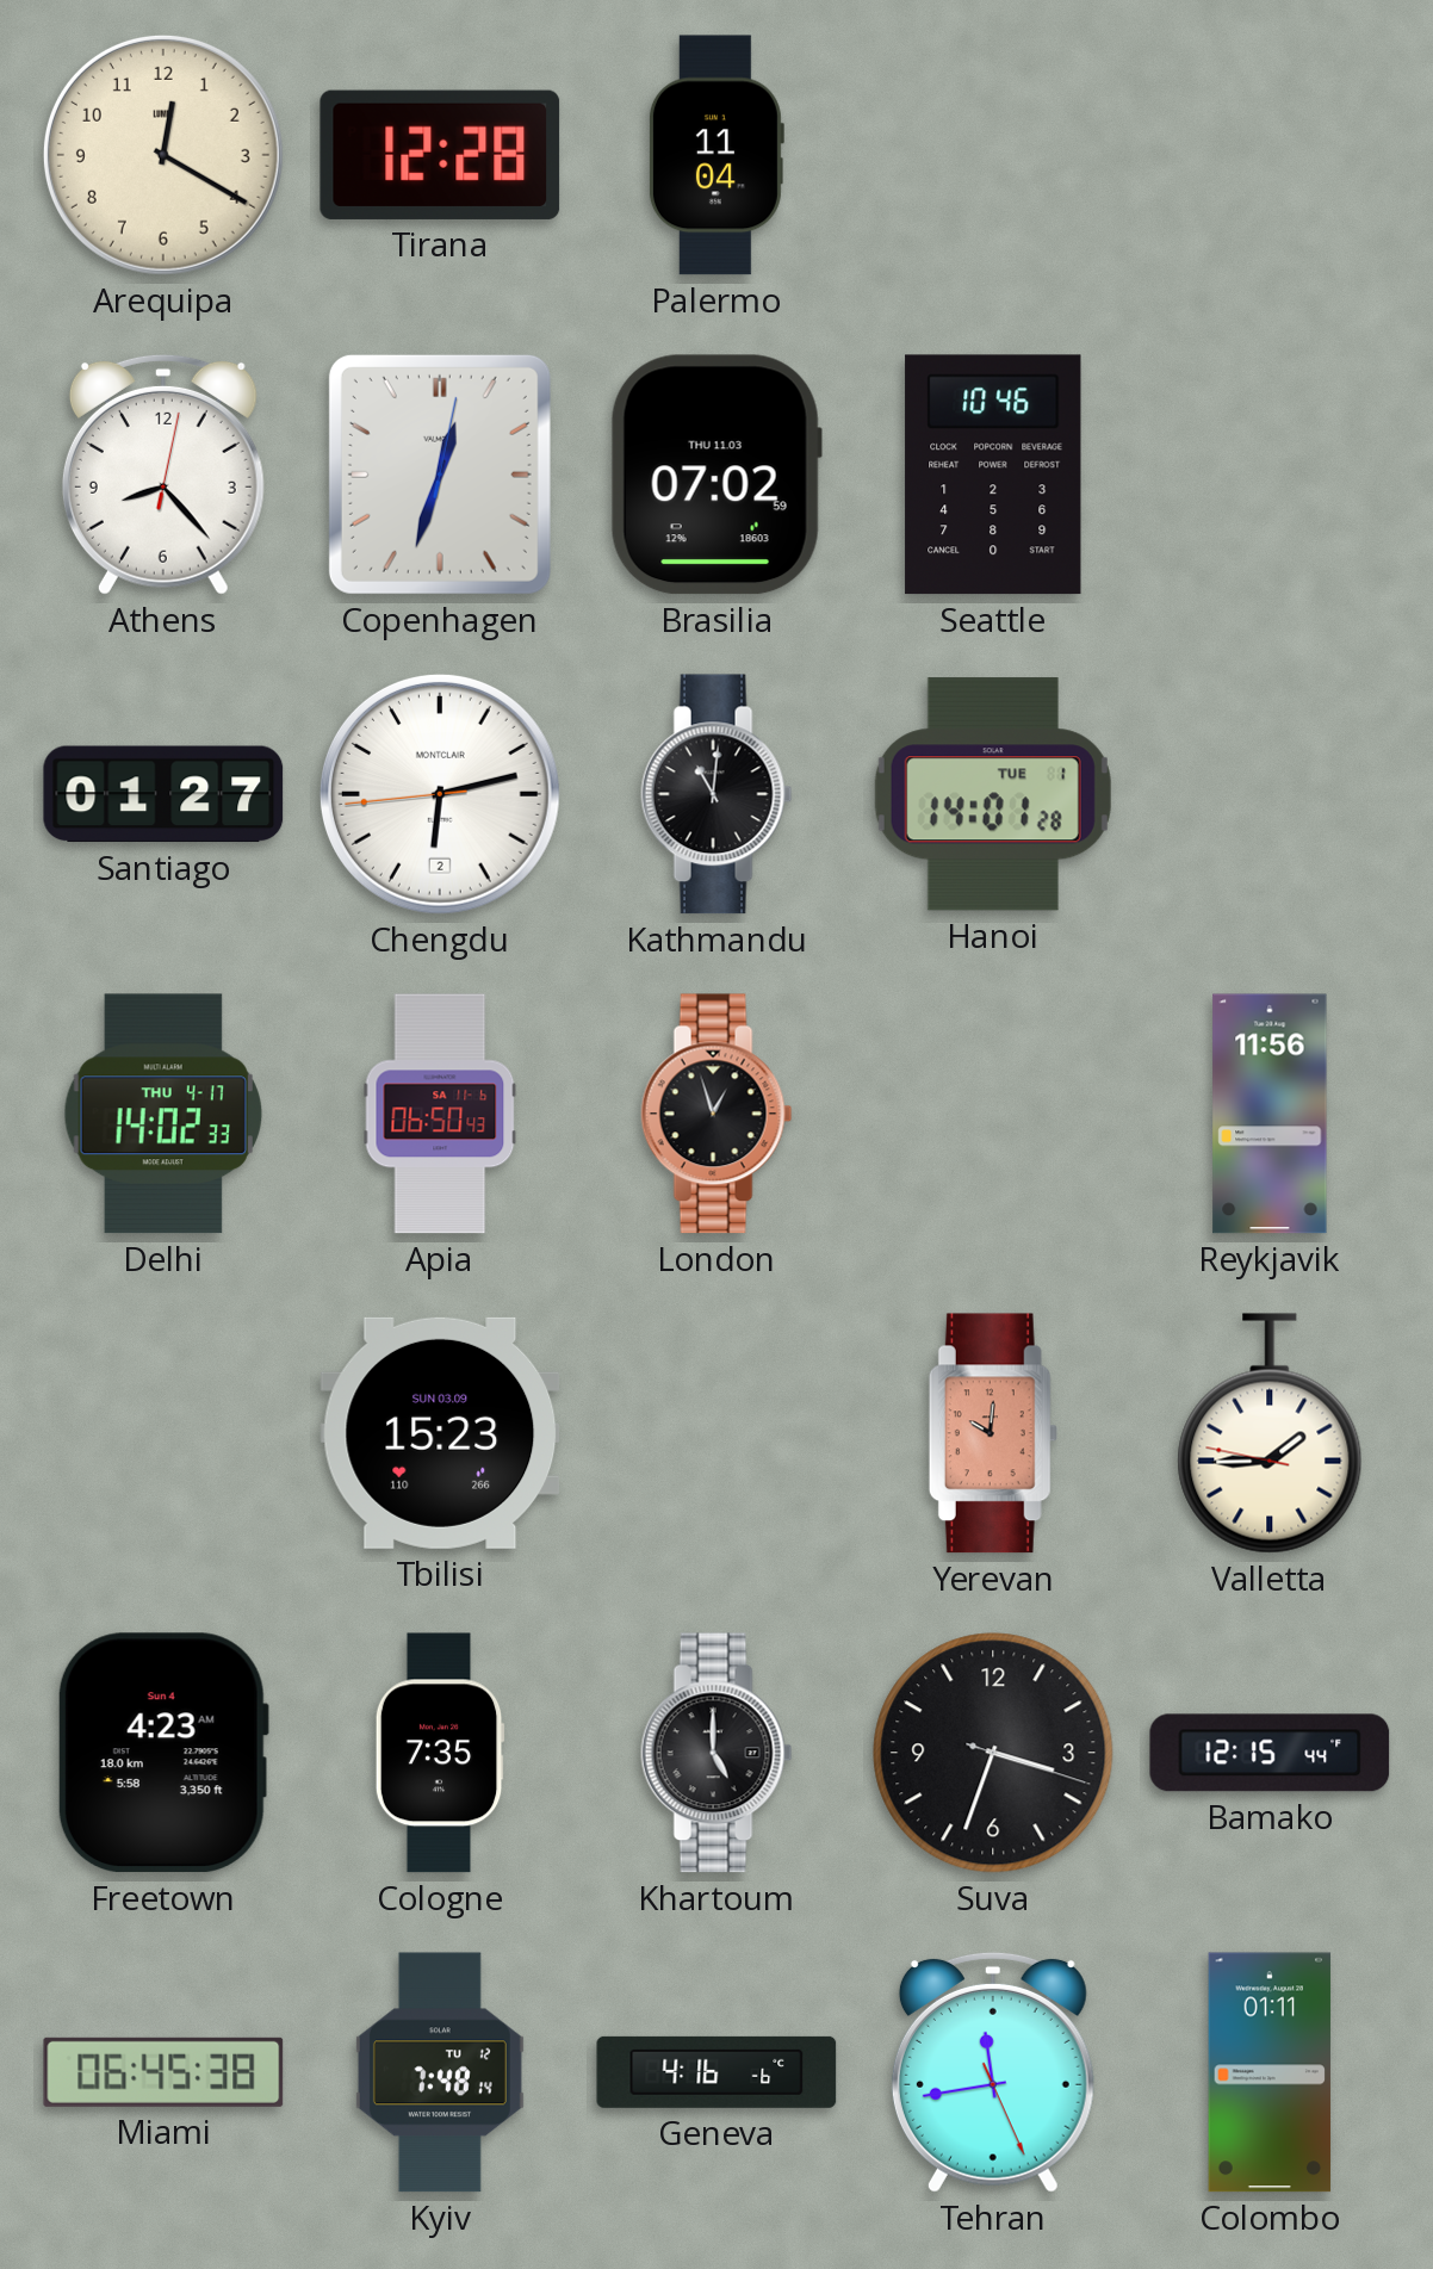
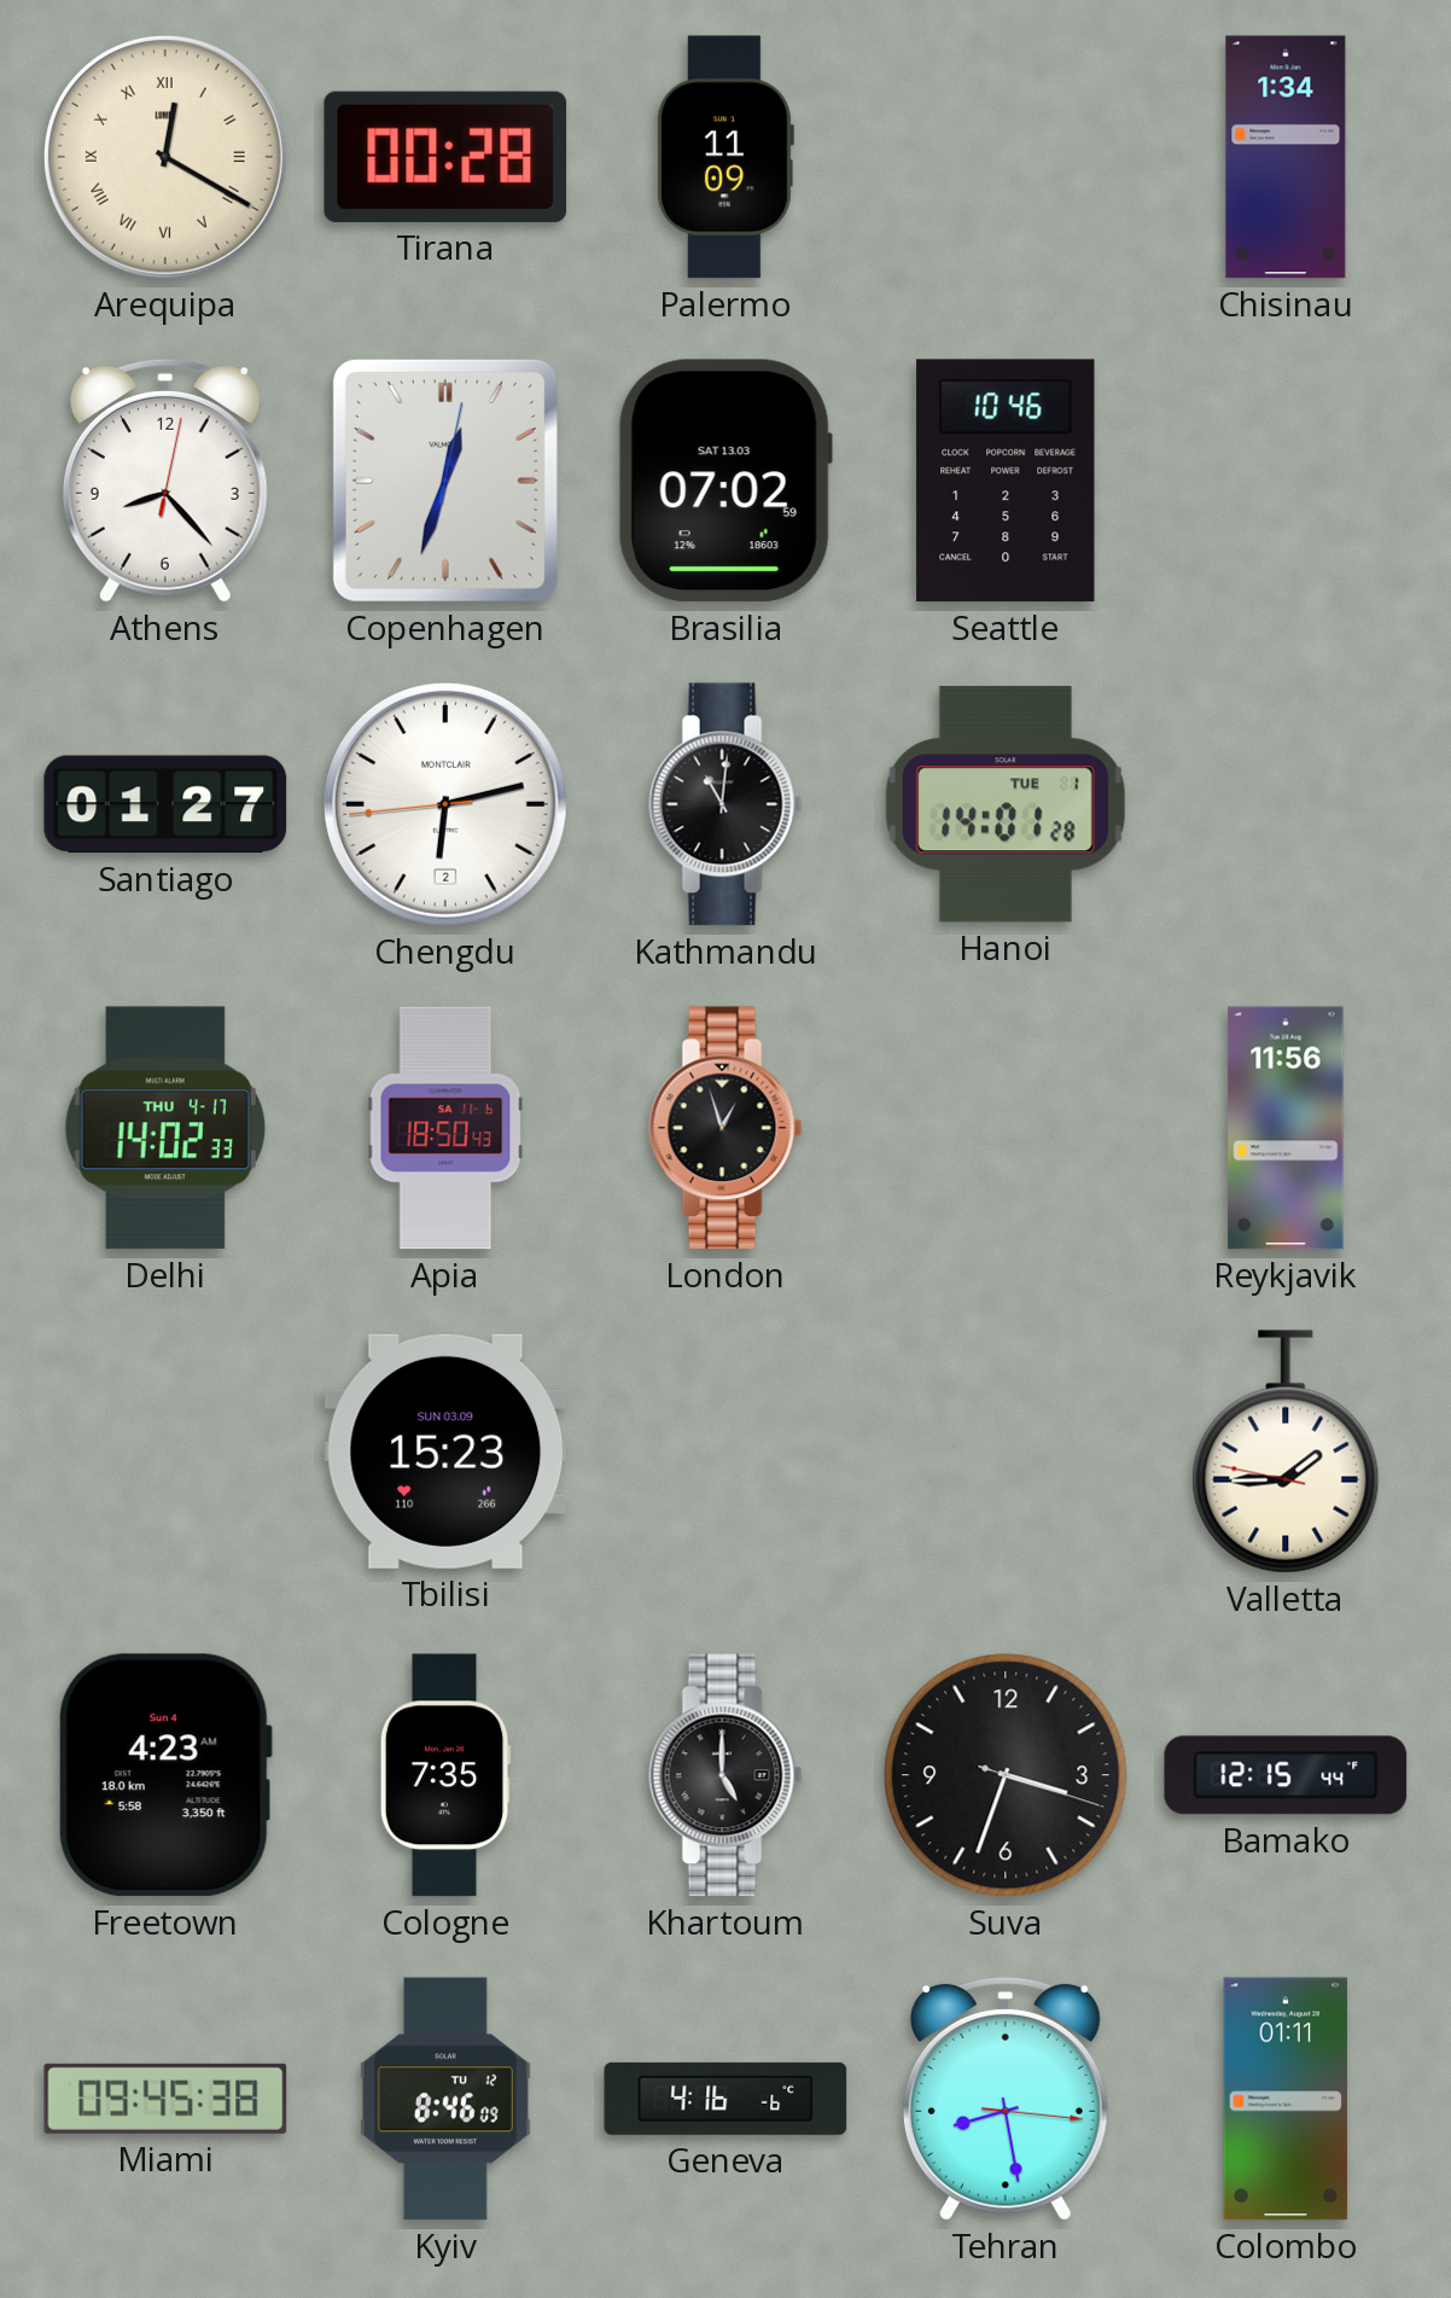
Arequipa numerals: Arabic -> Roman
Tirana: 12:28 -> 00:28
Palermo: 11:04 -> 11:09
Chisinau: none -> 1:34
Brasilia date: THU 11.03 -> SAT 13.03
Apia: 06:50 -> 18:50
Yerevan: 10:01 -> none
Miami: 06:45 -> 09:45
Kyiv: 7:48 -> 8:46
Tehran: 11:43 -> 8:28
